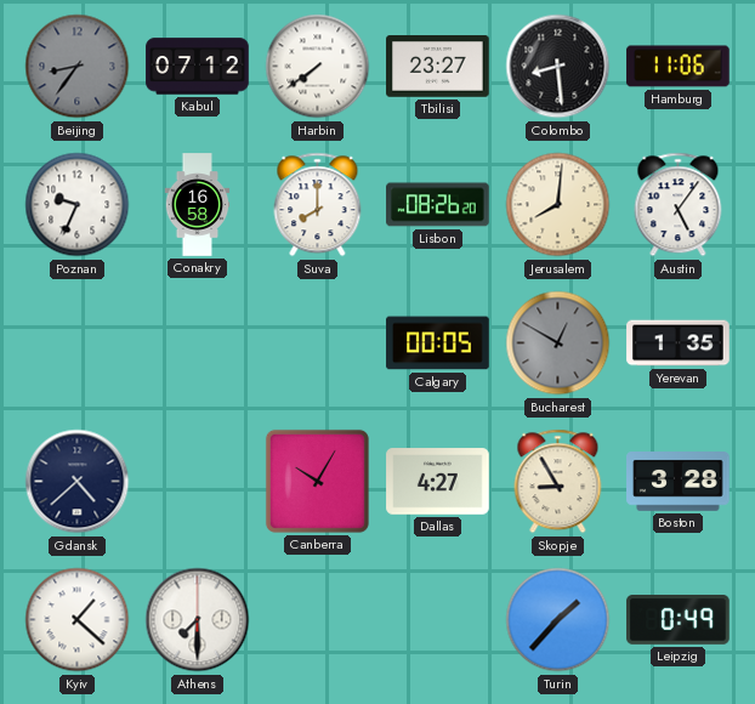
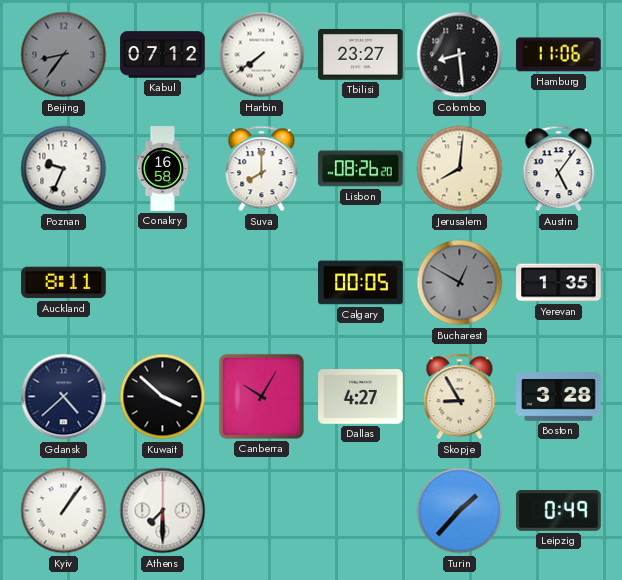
Auckland: none -> 8:11
Kuwait: none -> 3:52
Kyiv: 1:22 -> 1:06
